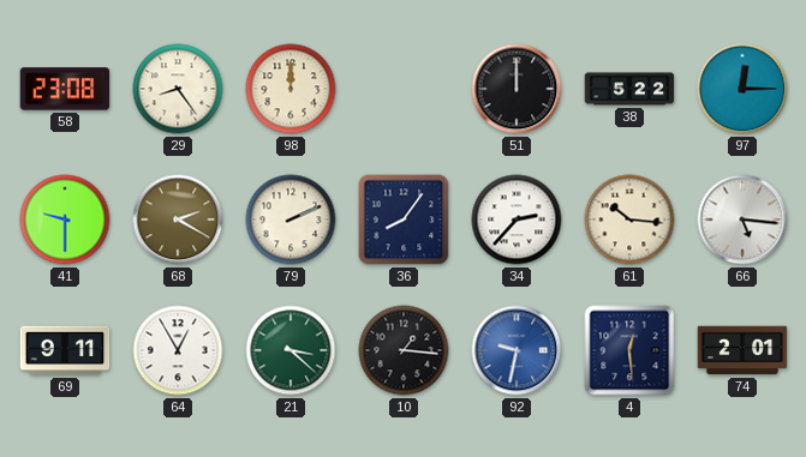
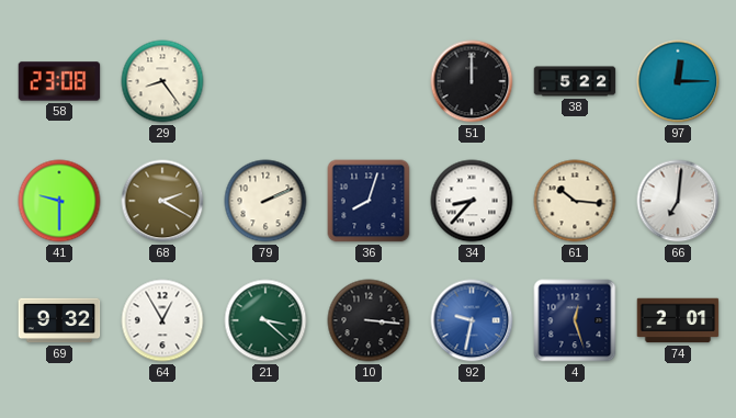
98: 12:00 -> none
36: 8:06 -> 8:03
34: 2:37 -> 8:37
66: 5:16 -> 7:01
69: 9:11 -> 9:32
10: 1:16 -> 3:16
4: 12:29 -> 12:27
